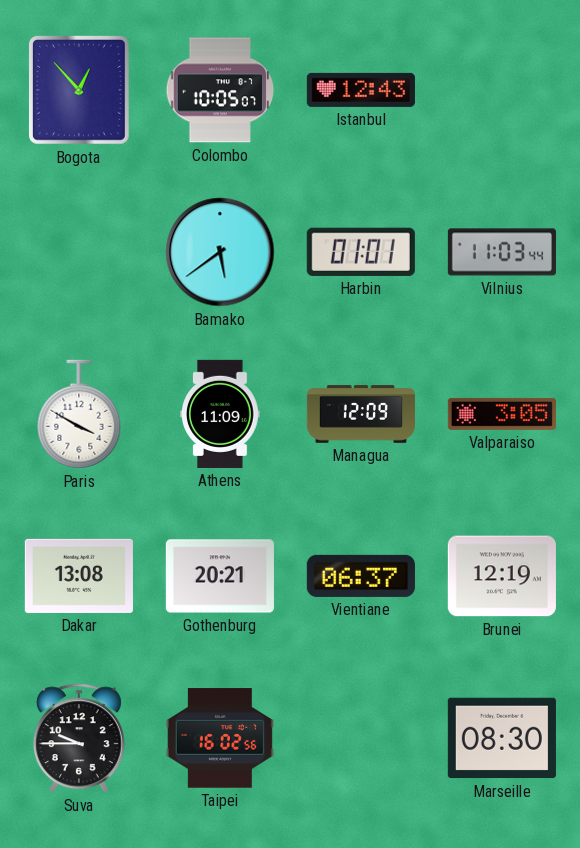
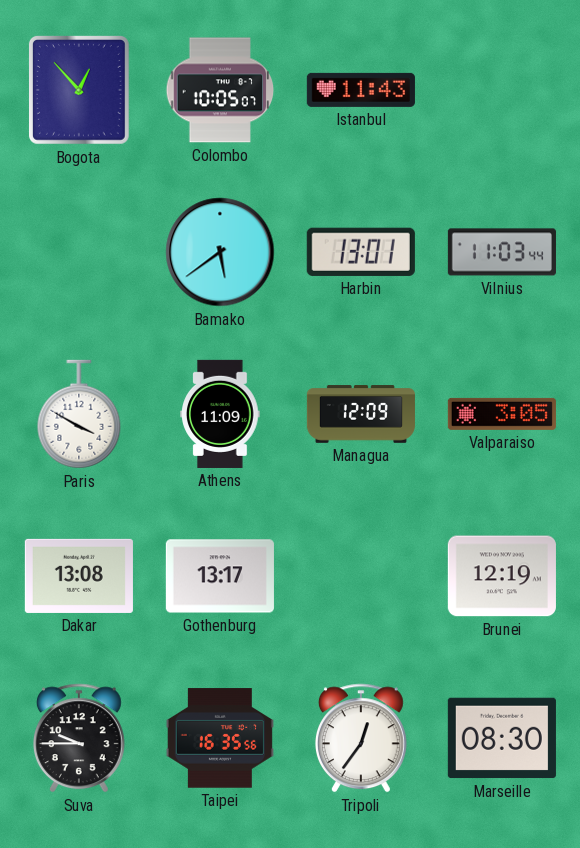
Istanbul: 12:43 -> 11:43
Harbin: 01:01 -> 13:01
Gothenburg: 20:21 -> 13:17
Vientiane: 06:37 -> none
Taipei: 16:02 -> 16:35
Tripoli: none -> 12:36
